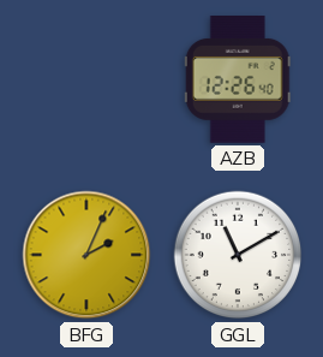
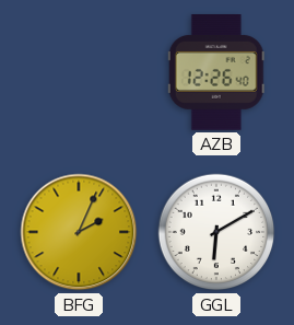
GGL: 11:10 -> 6:10
